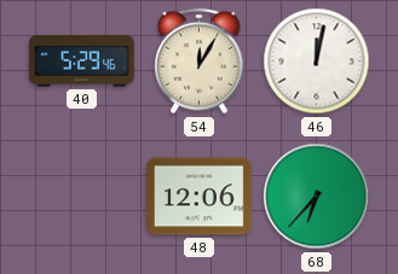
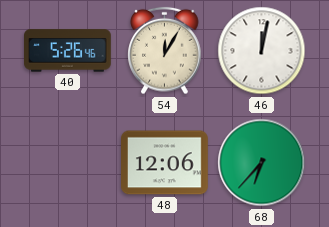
40: 5:29 -> 5:26
